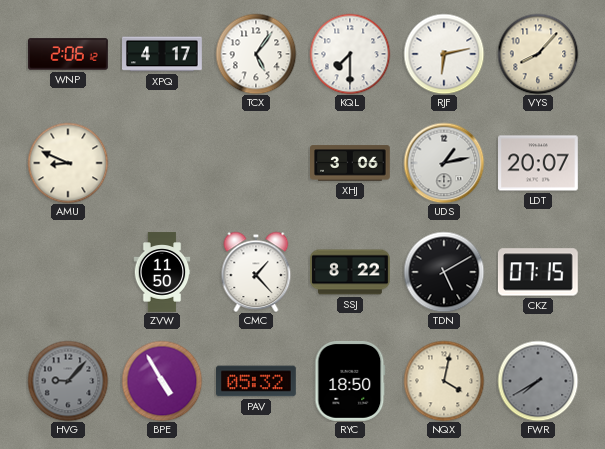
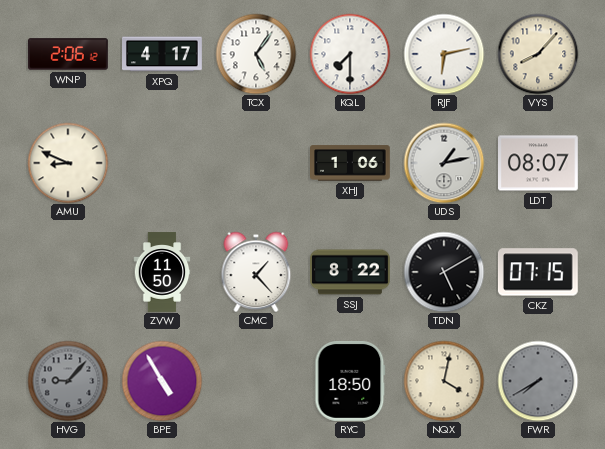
XHJ: 3:06 -> 1:06
LDT: 20:07 -> 08:07
PAV: 05:32 -> none
